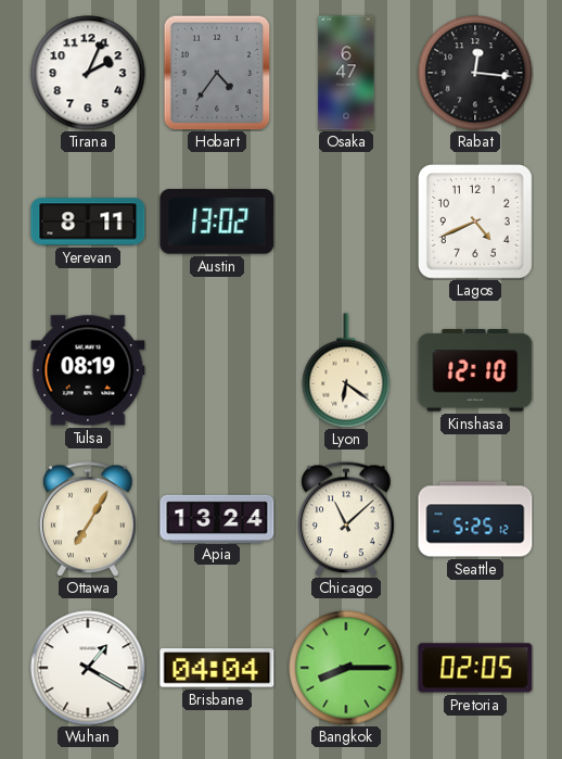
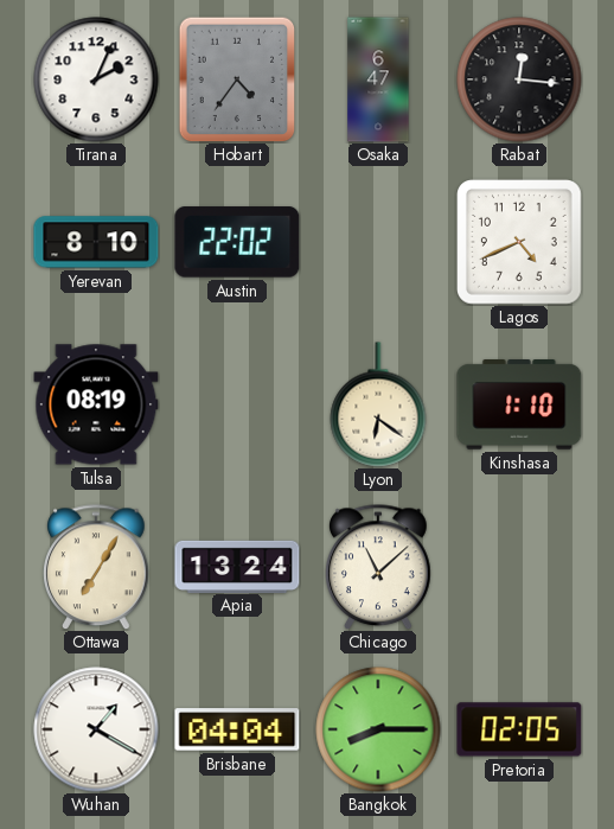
Yerevan: 8:11 -> 8:10
Austin: 13:02 -> 22:02
Kinshasa: 12:10 -> 1:10
Seattle: 5:25 -> none
